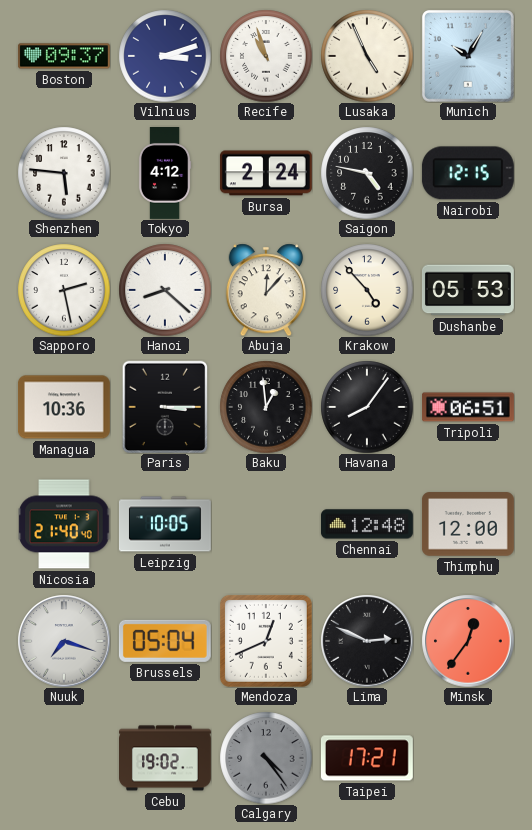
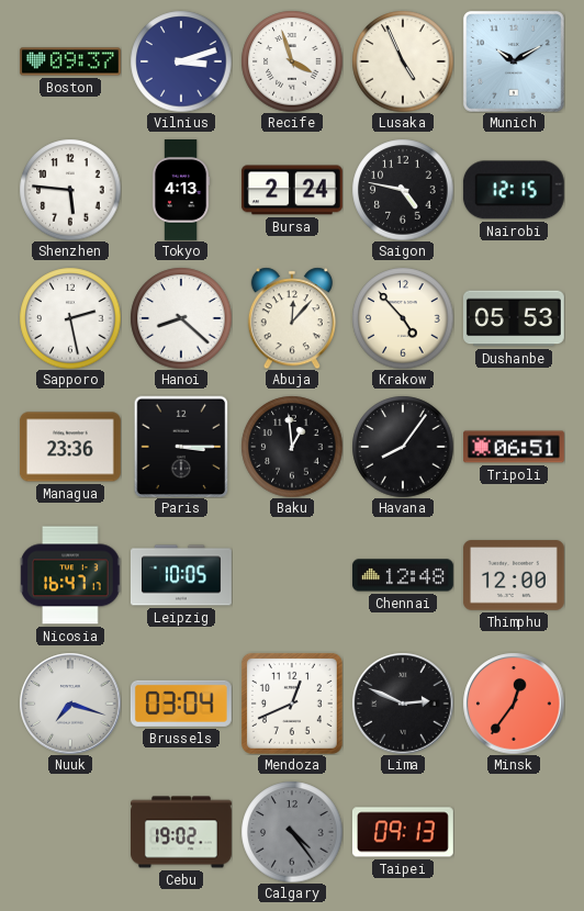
Recife: 10:57 -> 3:57
Munich: 10:05 -> 10:10
Tokyo: 4:12 -> 4:13
Managua: 10:36 -> 23:36
Nicosia: 21:40 -> 16:47
Brussels: 05:04 -> 03:04
Taipei: 17:21 -> 09:13
